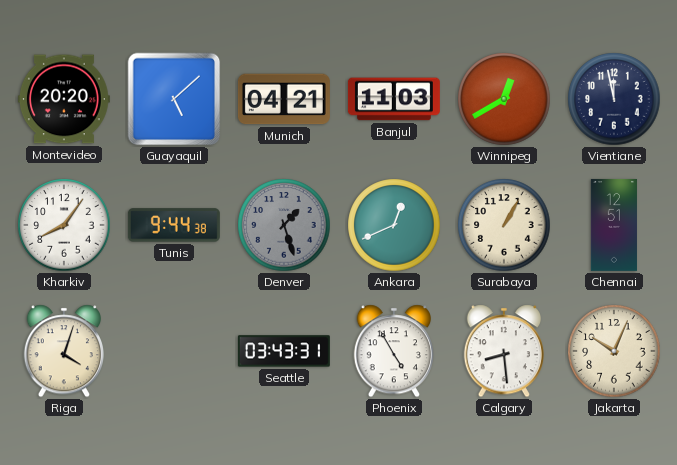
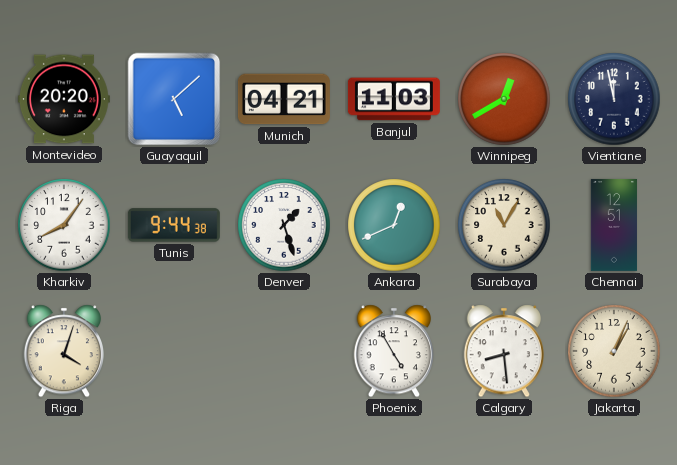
Denver dial: grey -> white
Surabaya: 1:05 -> 11:05
Seattle: 03:43 -> none
Jakarta: 10:04 -> 1:04
